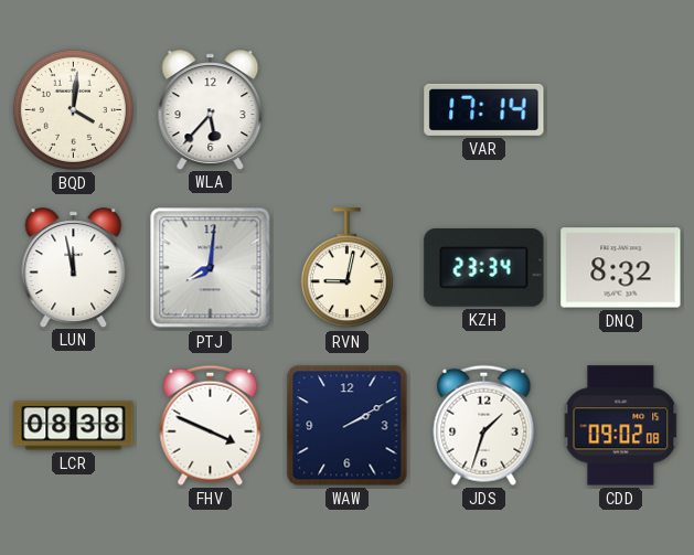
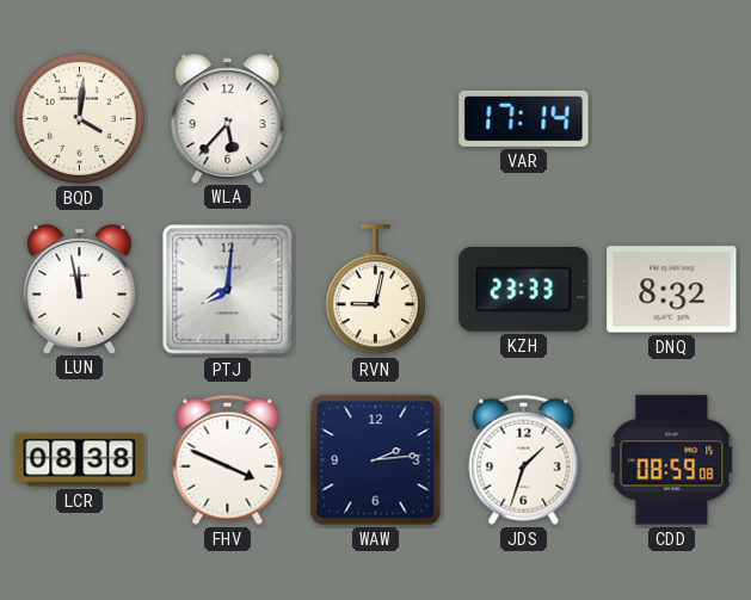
KZH: 23:34 -> 23:33
WAW: 2:10 -> 2:14
CDD: 09:02 -> 08:59
